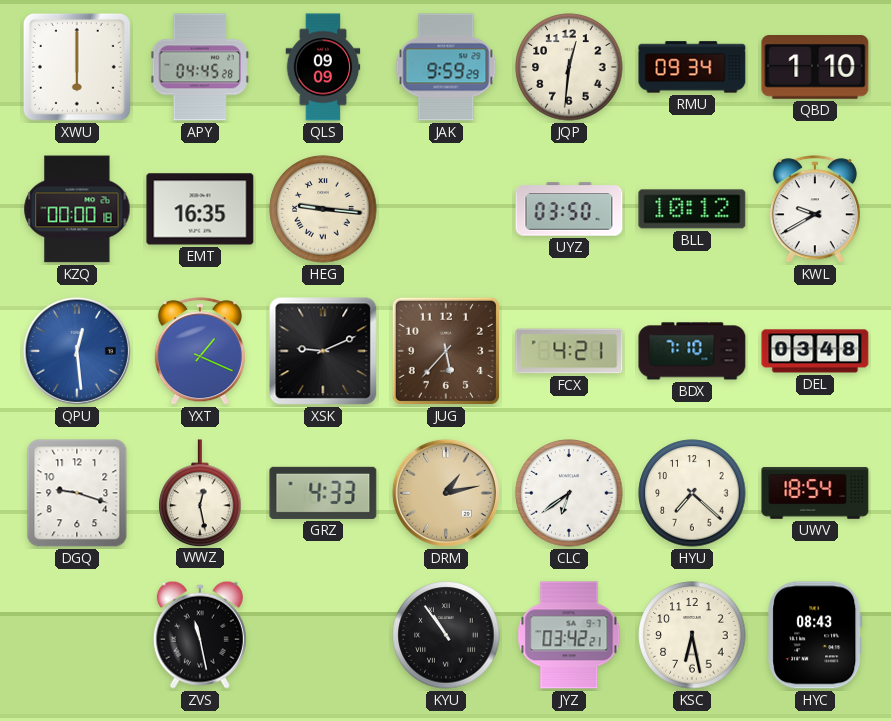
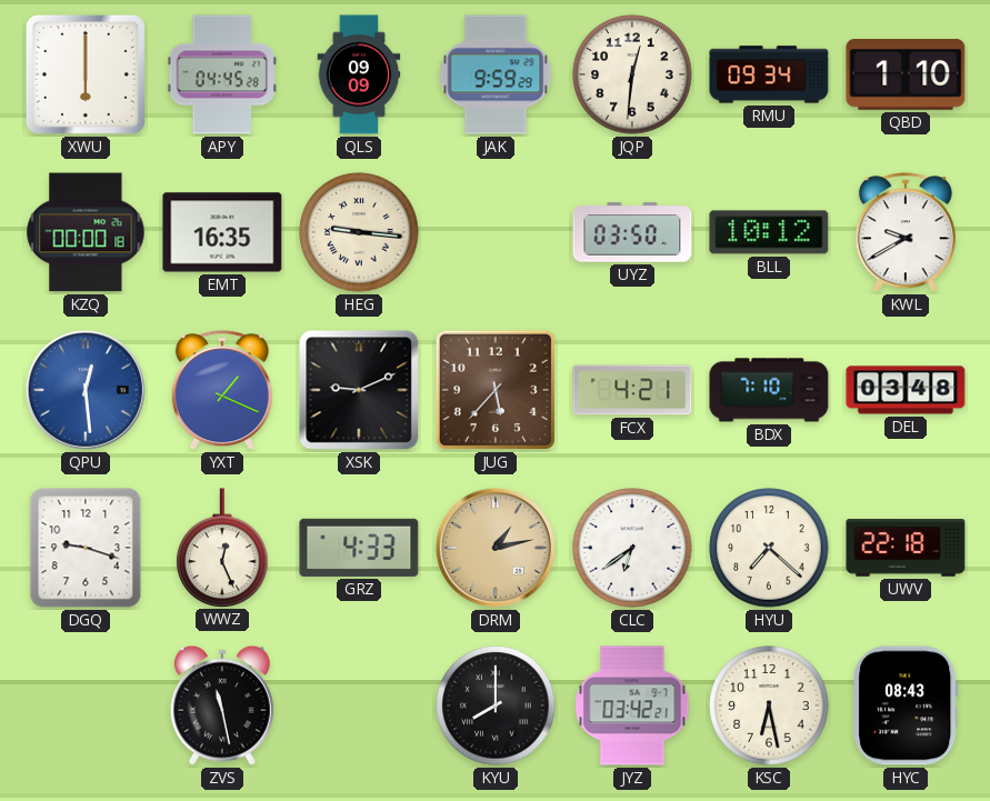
WWZ: 12:28 -> 12:26
UWV: 18:54 -> 22:18
KYU: 10:54 -> 8:00
